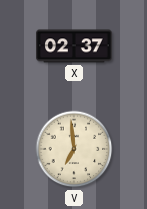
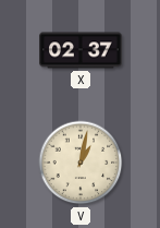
V: 6:59 -> 1:02
